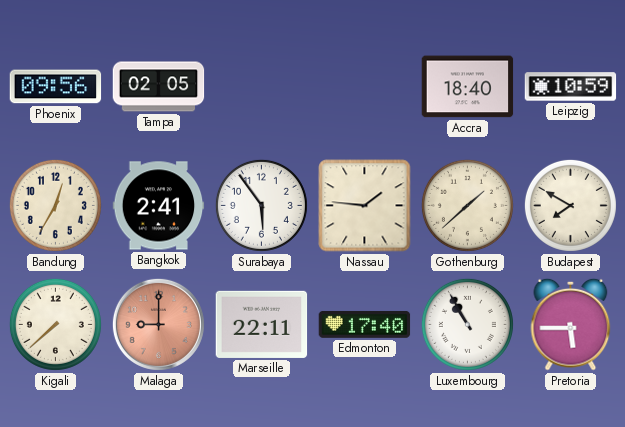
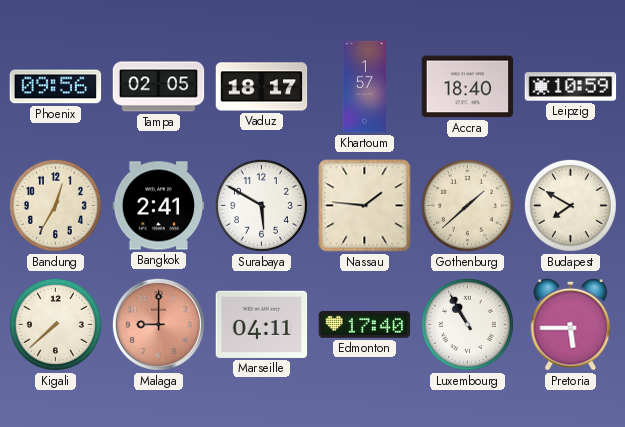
Vaduz: none -> 18:17
Khartoum: none -> 1:57
Surabaya: 5:54 -> 5:50
Marseille: 22:11 -> 04:11
